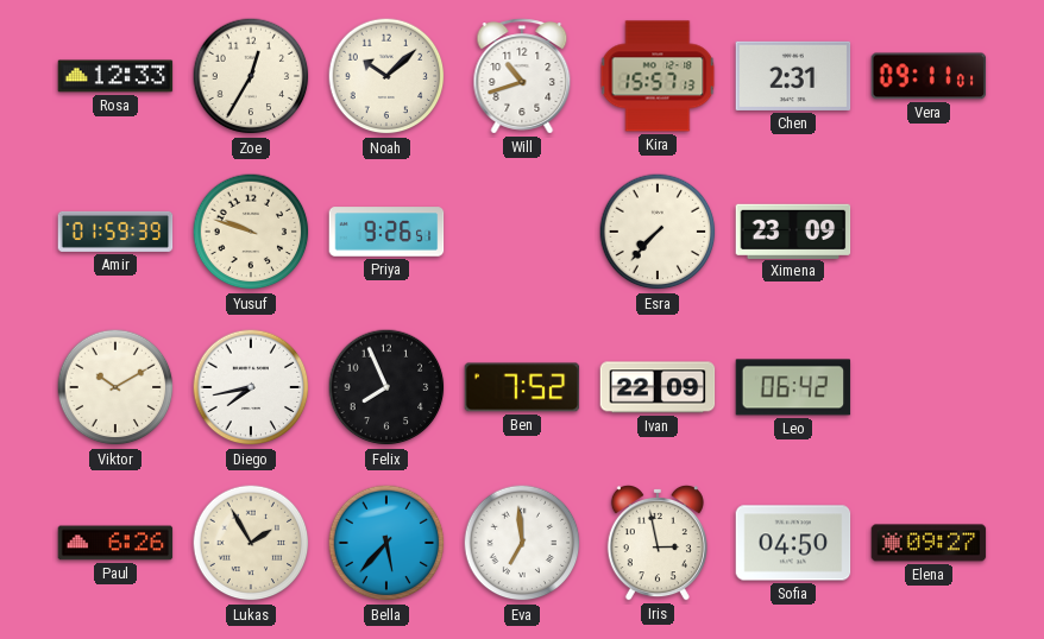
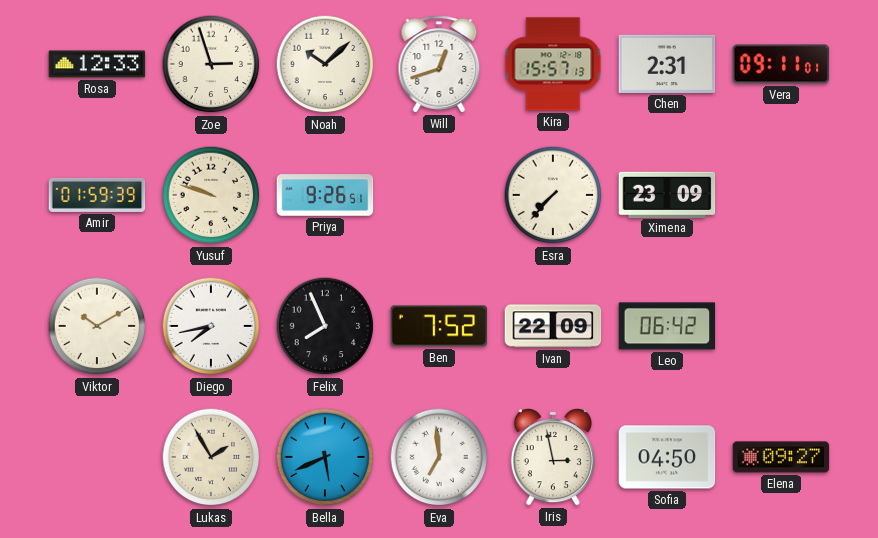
Zoe: 12:35 -> 2:57
Will: 10:42 -> 12:42
Paul: 6:26 -> none
Bella: 5:37 -> 5:41
